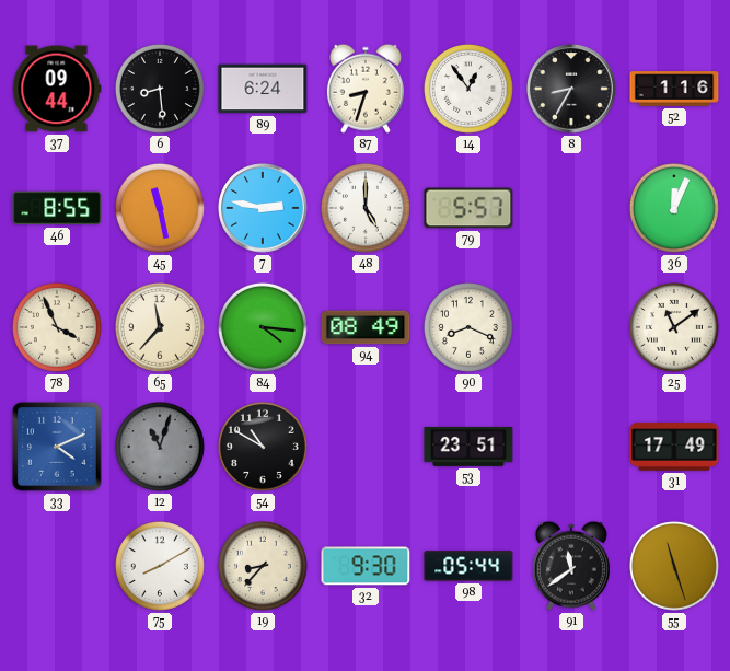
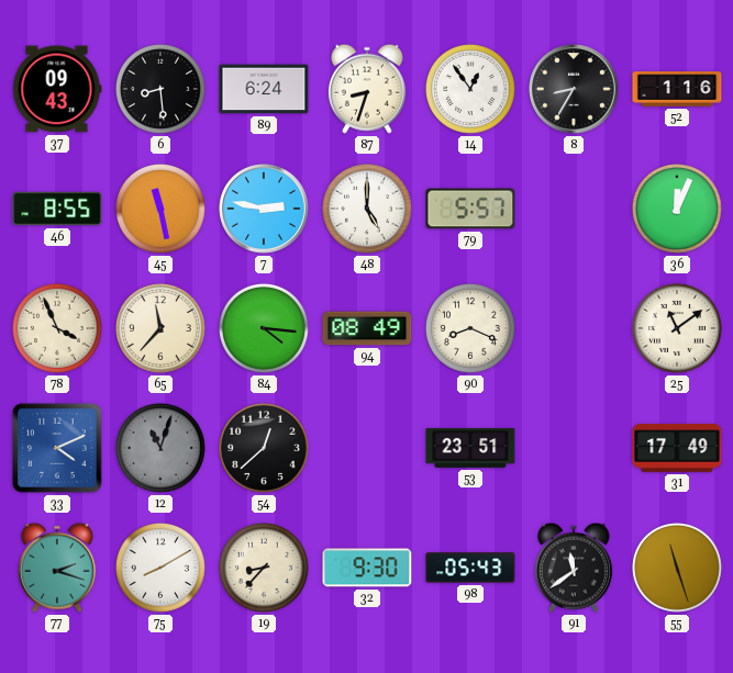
37: 09:44 -> 09:43
54: 10:50 -> 12:38
77: none -> 2:18
98: 05:44 -> 05:43
